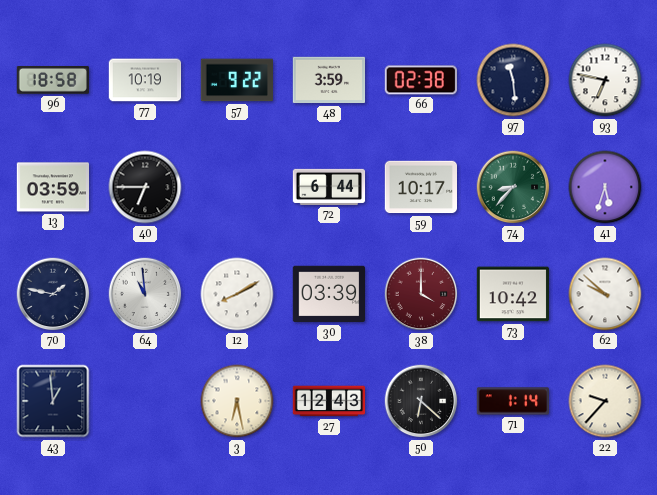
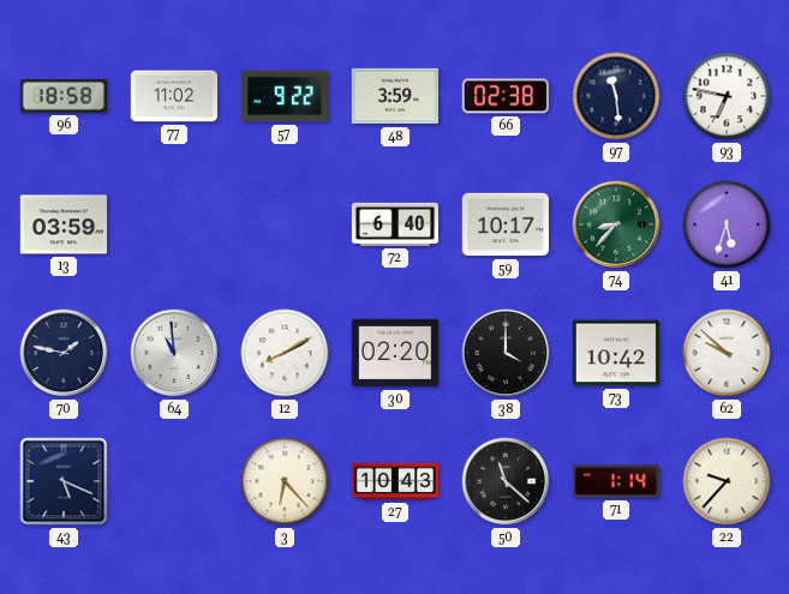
77: 10:19 -> 11:02
40: 6:45 -> none
72: 6:44 -> 6:40
30: 03:39 -> 02:20
38 dial: burgundy -> black
43: 12:59 -> 5:19
3: 6:28 -> 6:23
27: 12:43 -> 10:43
50: 6:22 -> 11:22
